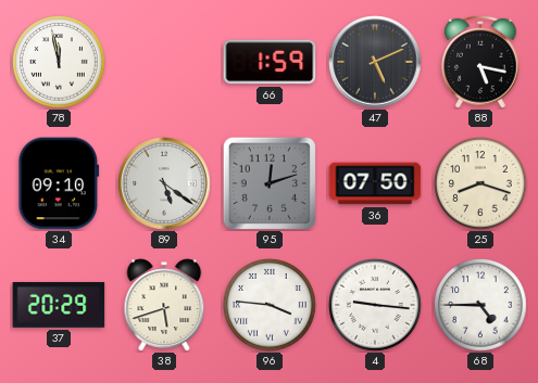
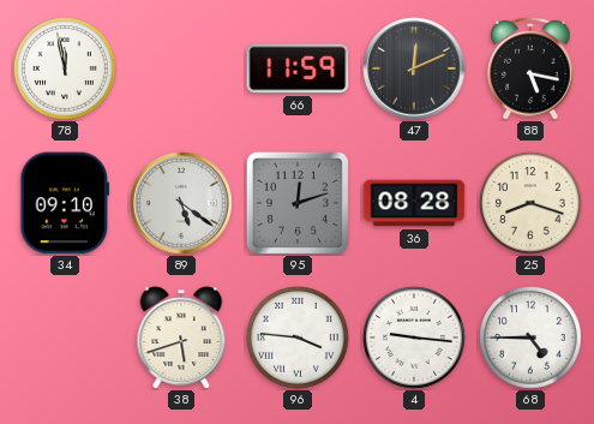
66: 1:59 -> 11:59
47: 5:11 -> 12:11
36: 07:50 -> 08:28
37: 20:29 -> none
